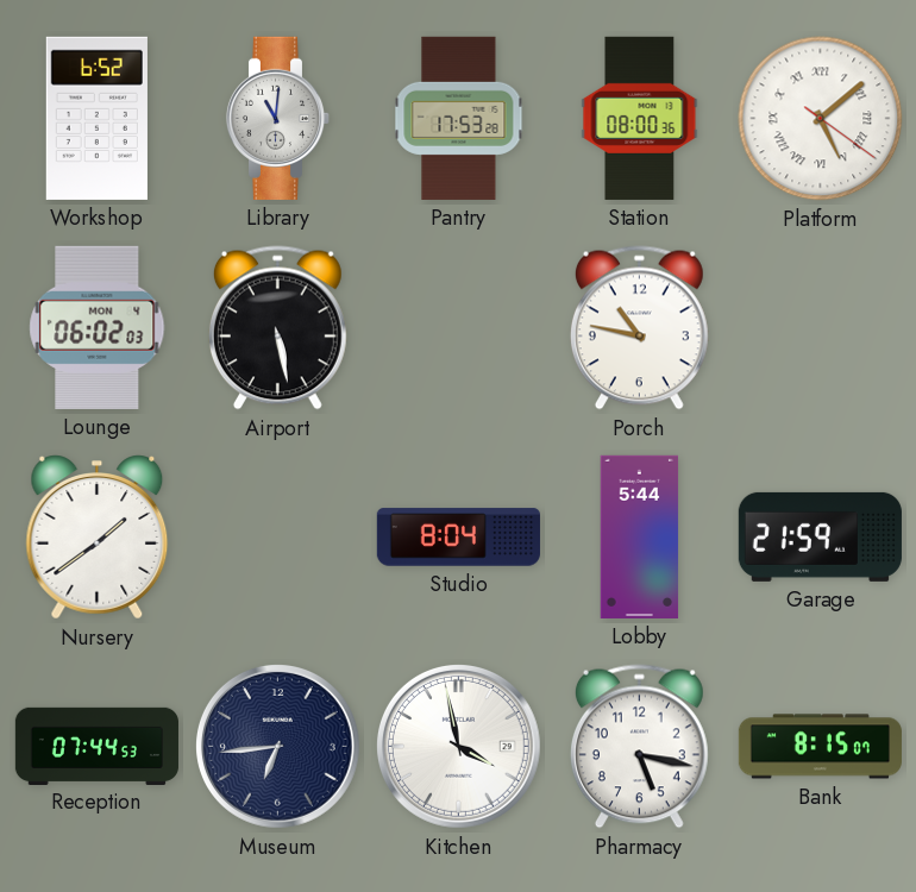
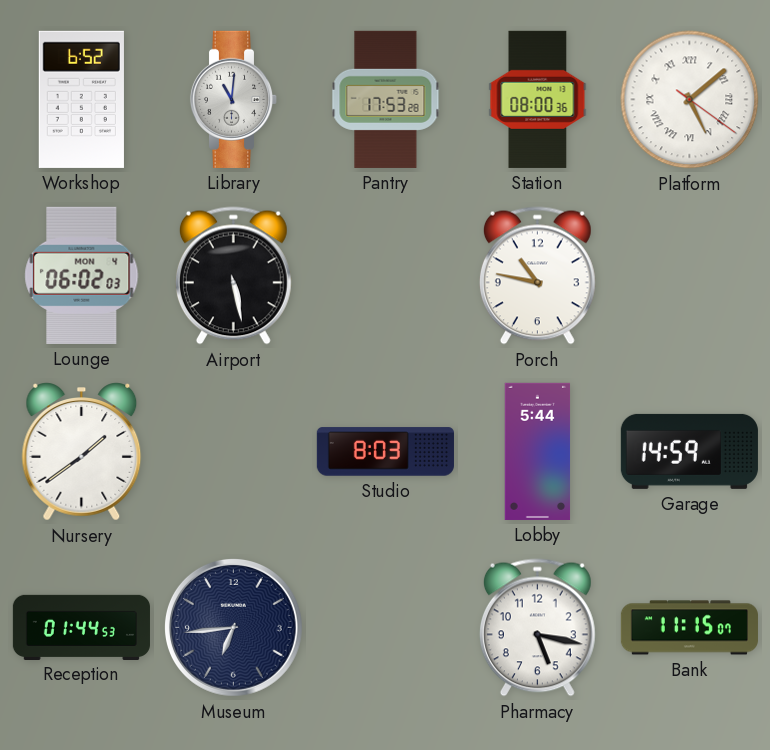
Studio: 8:04 -> 8:03
Garage: 21:59 -> 14:59
Reception: 07:44 -> 01:44
Kitchen: 3:58 -> none
Bank: 8:15 -> 11:15
